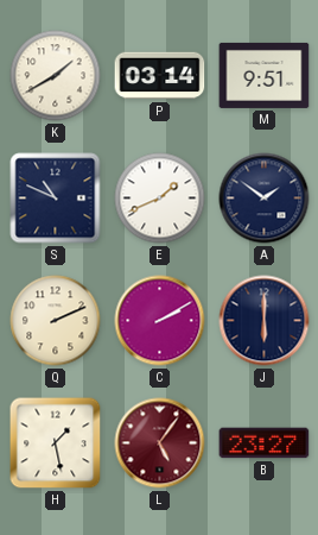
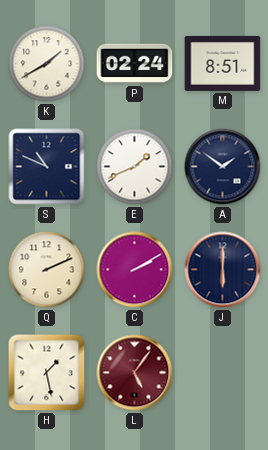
P: 03:14 -> 02:24
M: 9:51 -> 8:51
B: 23:27 -> none
